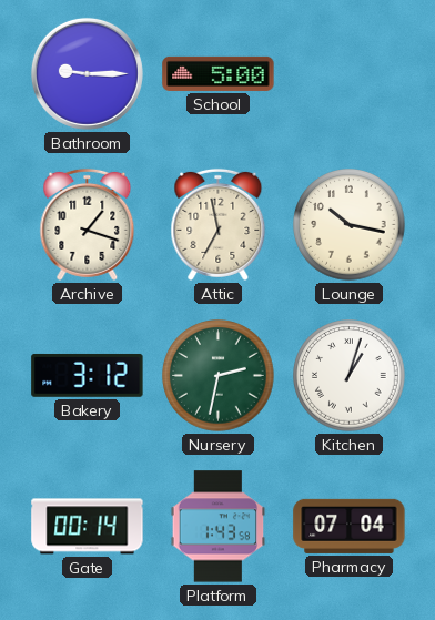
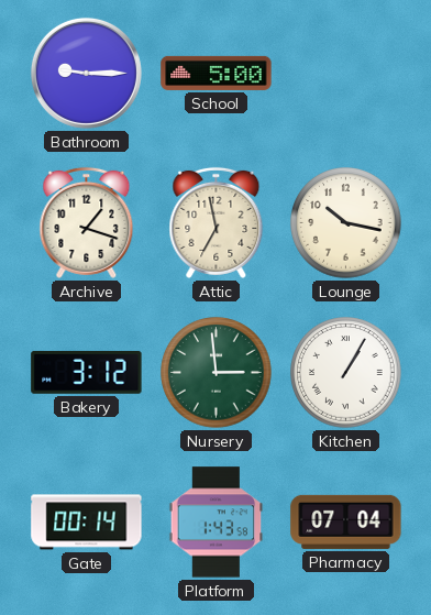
Nursery: 2:32 -> 2:59
Kitchen: 1:03 -> 1:05
